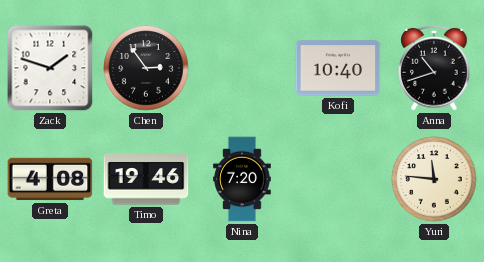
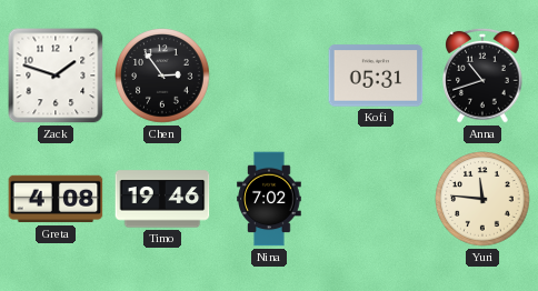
Kofi: 10:40 -> 05:31
Nina: 7:20 -> 7:02
